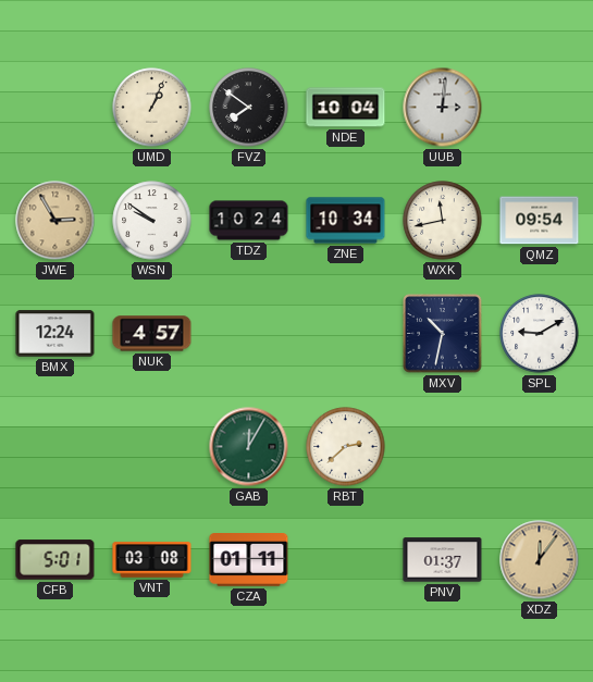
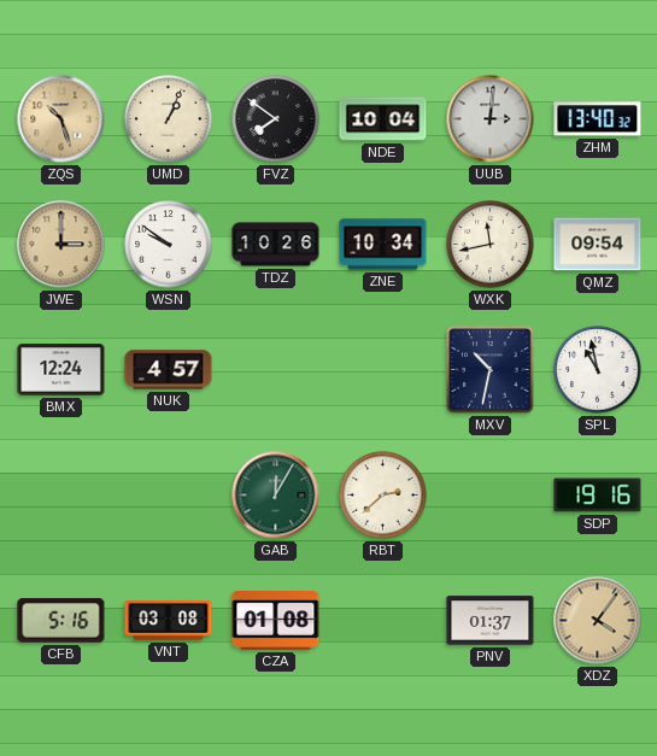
ZQS: none -> 10:27
ZHM: none -> 13:40
JWE: 2:55 -> 3:00
TDZ: 10:24 -> 10:26
SPL: 9:10 -> 10:58
SDP: none -> 19:16
CFB: 5:01 -> 5:16
CZA: 01:11 -> 01:08
XDZ: 12:06 -> 4:06
